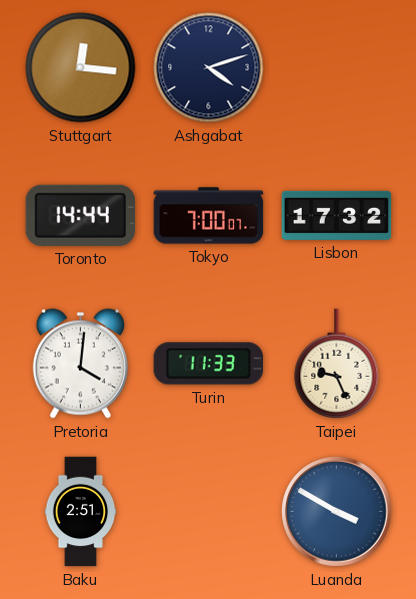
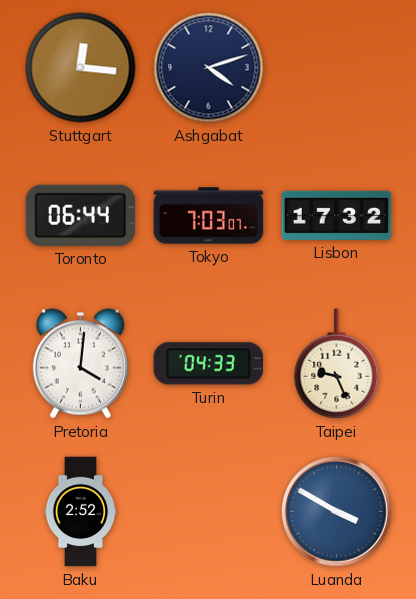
Toronto: 14:44 -> 06:44
Tokyo: 7:00 -> 7:03
Turin: 11:33 -> 04:33
Baku: 2:51 -> 2:52
